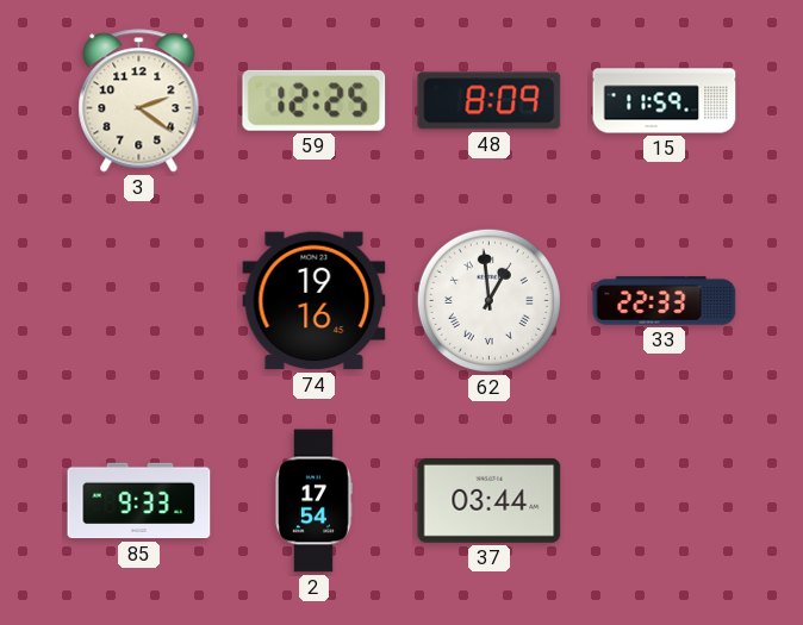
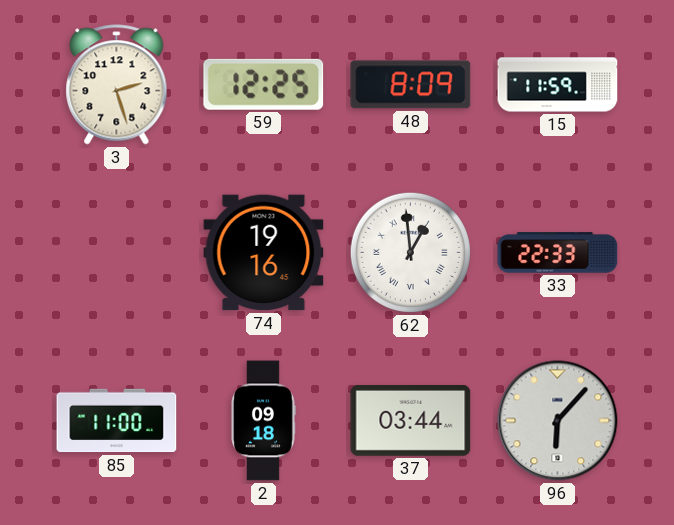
3: 2:21 -> 2:27
85: 9:33 -> 11:00
2: 17:54 -> 09:18
96: none -> 6:07
